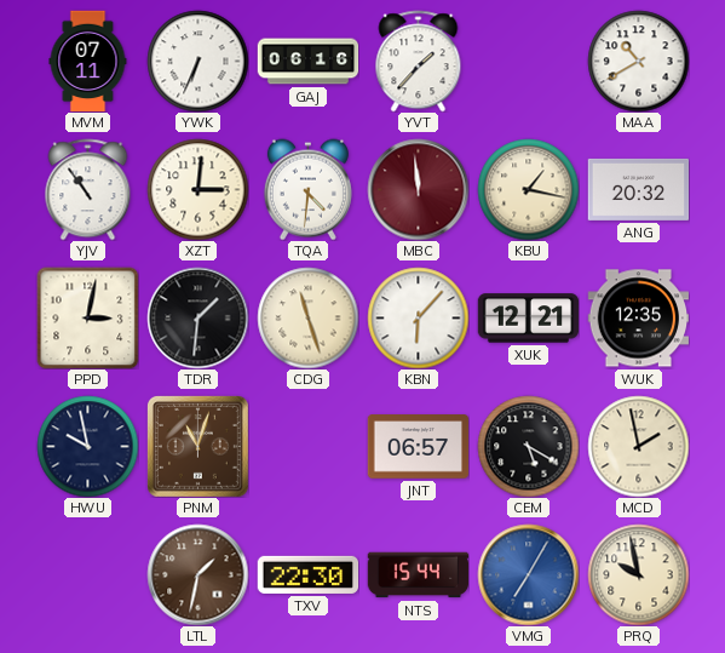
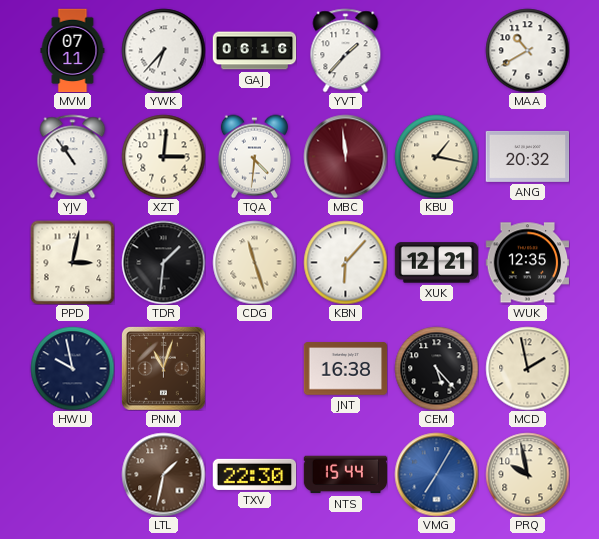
YWK: 6:34 -> 6:37
JNT: 06:57 -> 16:38
CEM: 5:20 -> 5:23
